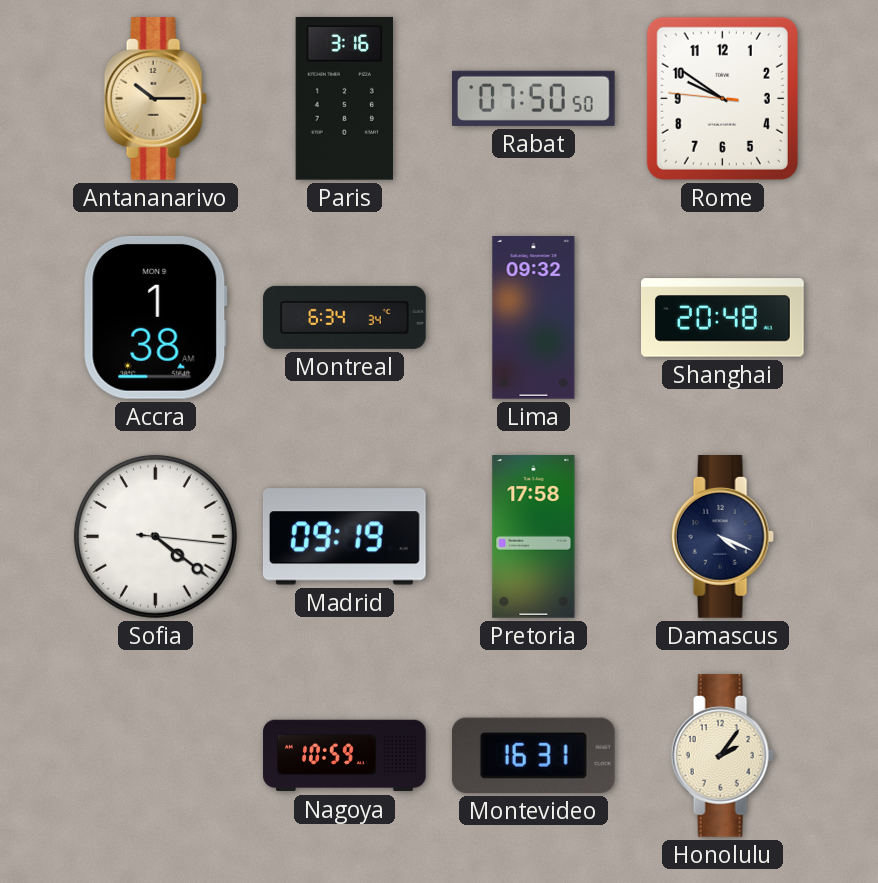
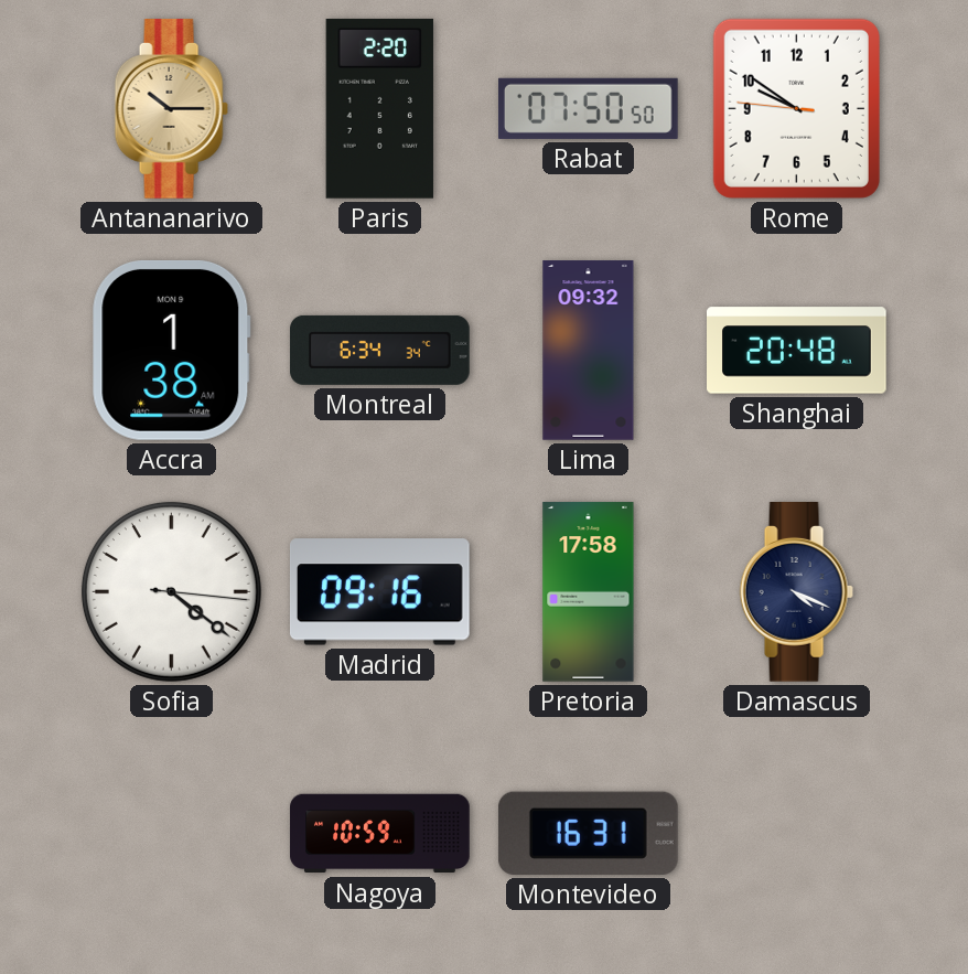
Paris: 3:16 -> 2:20
Madrid: 09:19 -> 09:16
Honolulu: 2:06 -> none
